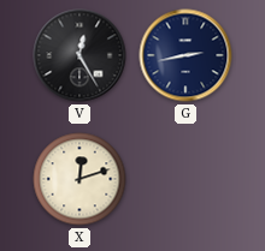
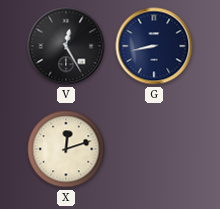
G: 2:43 -> 8:43
